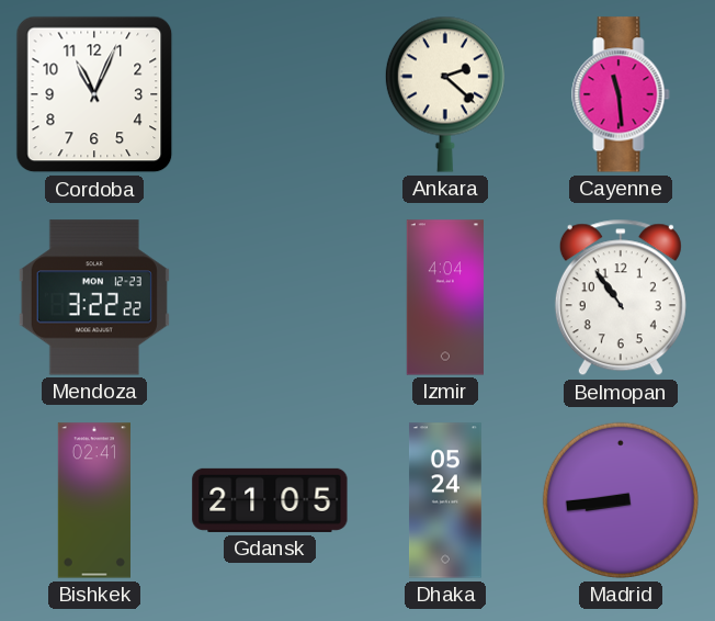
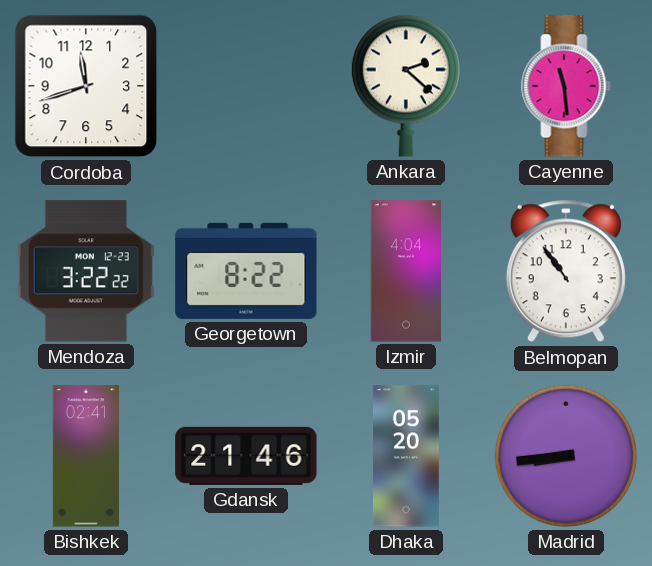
Cordoba: 11:04 -> 11:42
Georgetown: none -> 8:22
Gdansk: 21:05 -> 21:46
Dhaka: 05:24 -> 05:20
